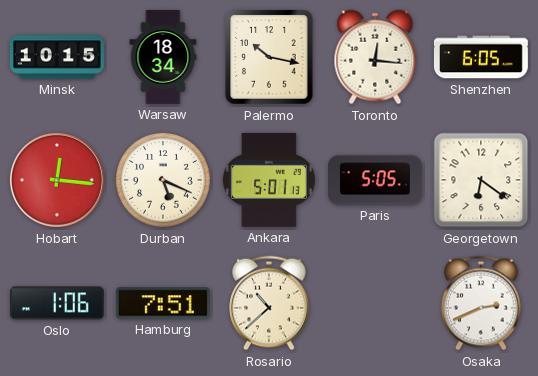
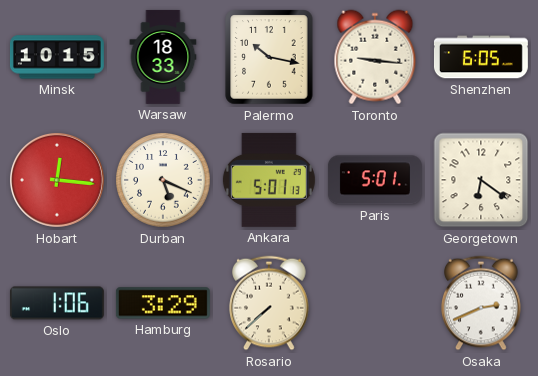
Warsaw: 18:34 -> 18:33
Toronto: 12:16 -> 9:16
Paris: 5:05 -> 5:01
Hamburg: 7:51 -> 3:29
Rosario: 10:38 -> 7:38
